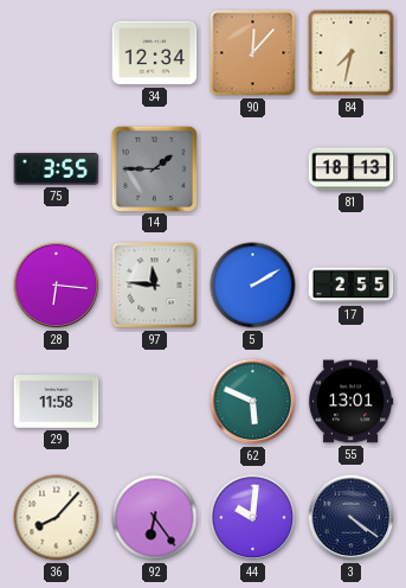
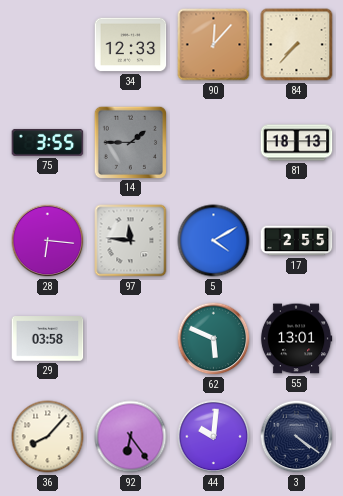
34: 12:34 -> 12:33
84: 7:32 -> 7:37
5: 2:10 -> 4:10
29: 11:58 -> 03:58
